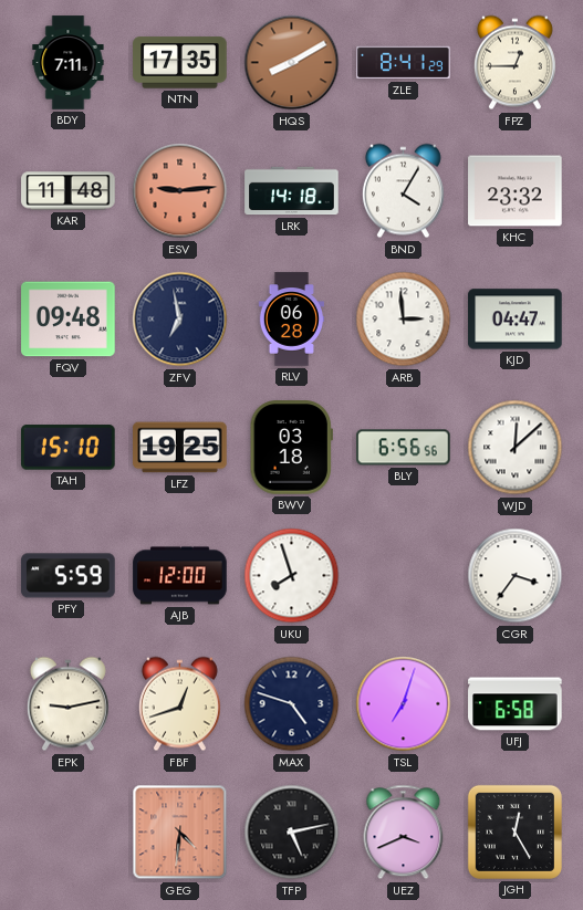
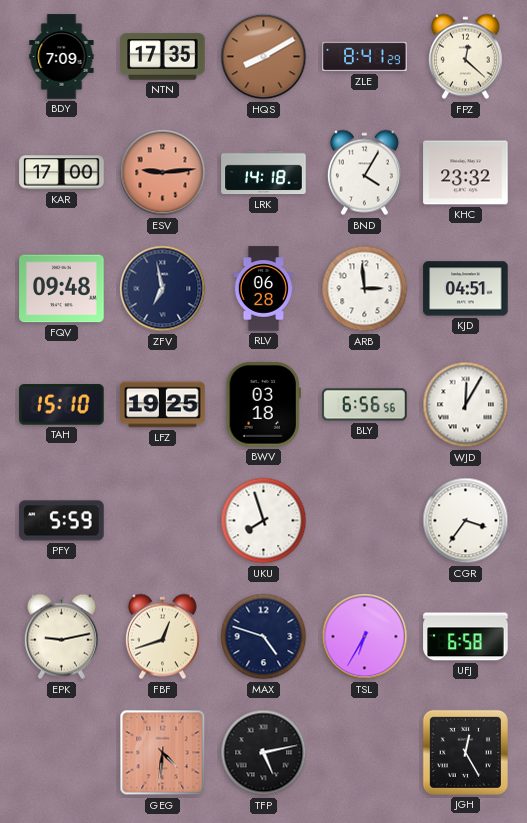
BDY: 7:11 -> 7:09
FPZ: 12:45 -> 12:22
KAR: 11:48 -> 17:00
KJD: 04:47 -> 04:51
WJD: 12:08 -> 12:05
AJB: 12:00 -> none
TSL: 7:03 -> 6:35
UEZ: 3:41 -> none
